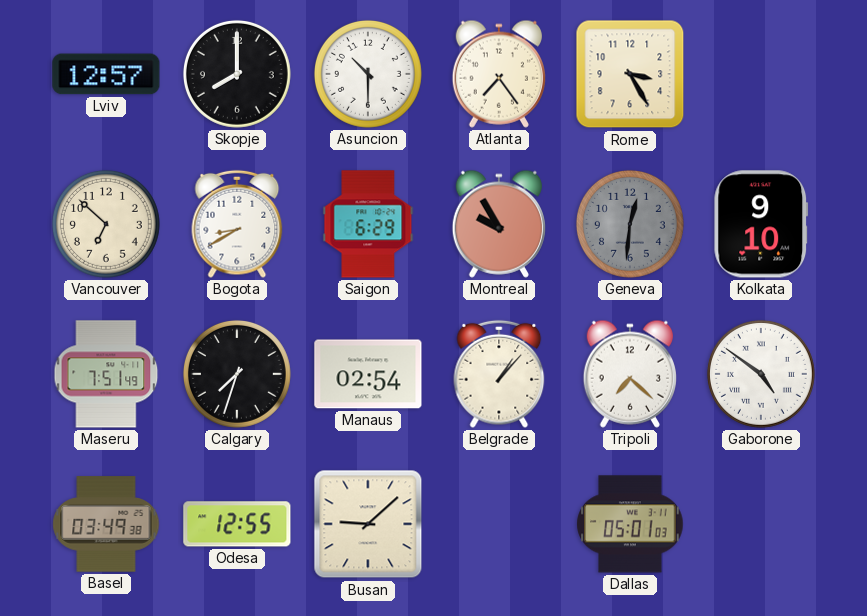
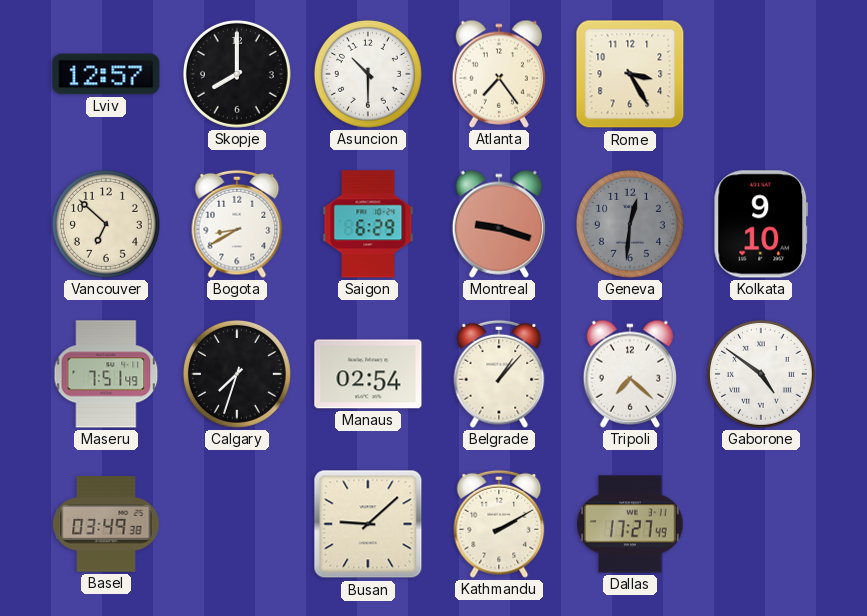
Montreal: 9:55 -> 9:18
Odesa: 12:55 -> none
Kathmandu: none -> 2:10
Dallas: 05:01 -> 17:27
